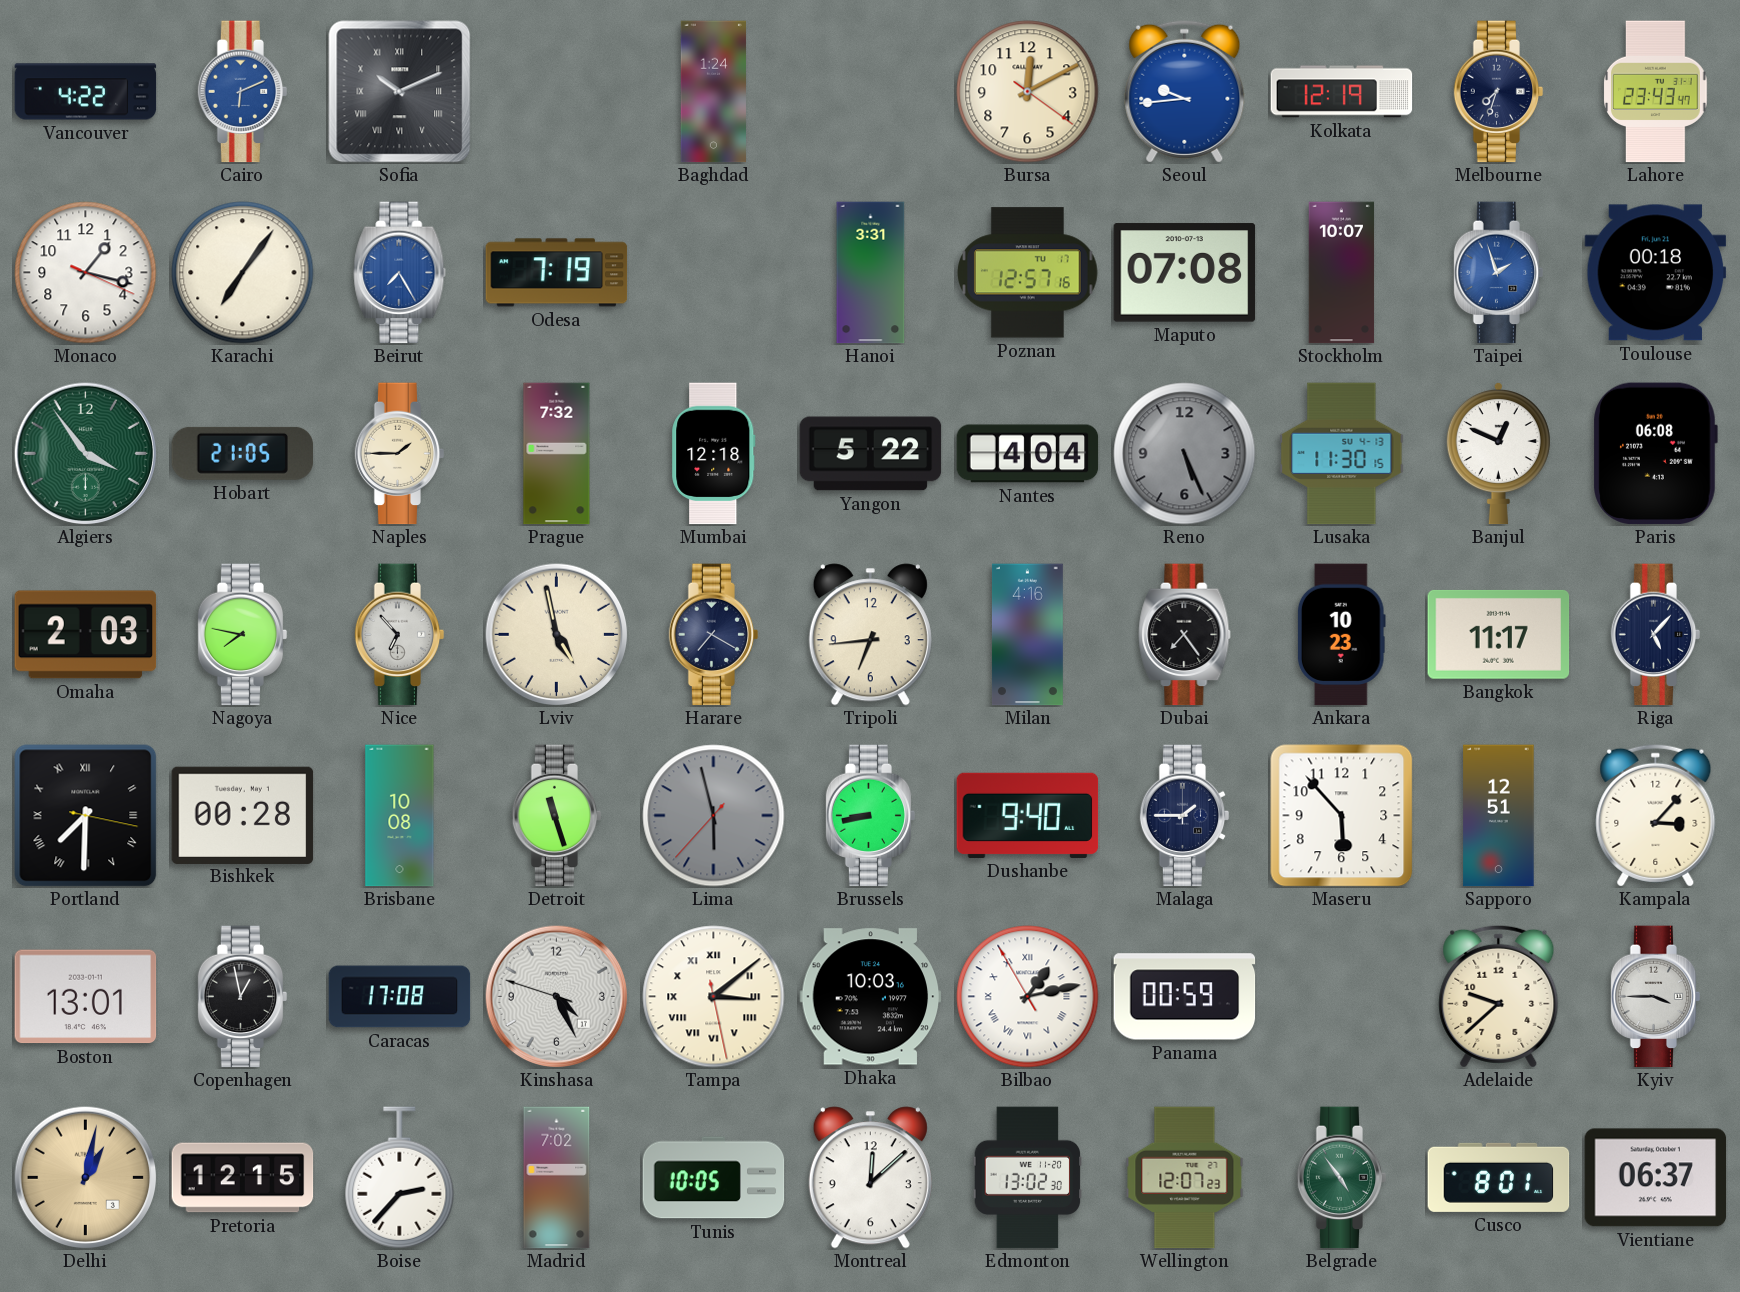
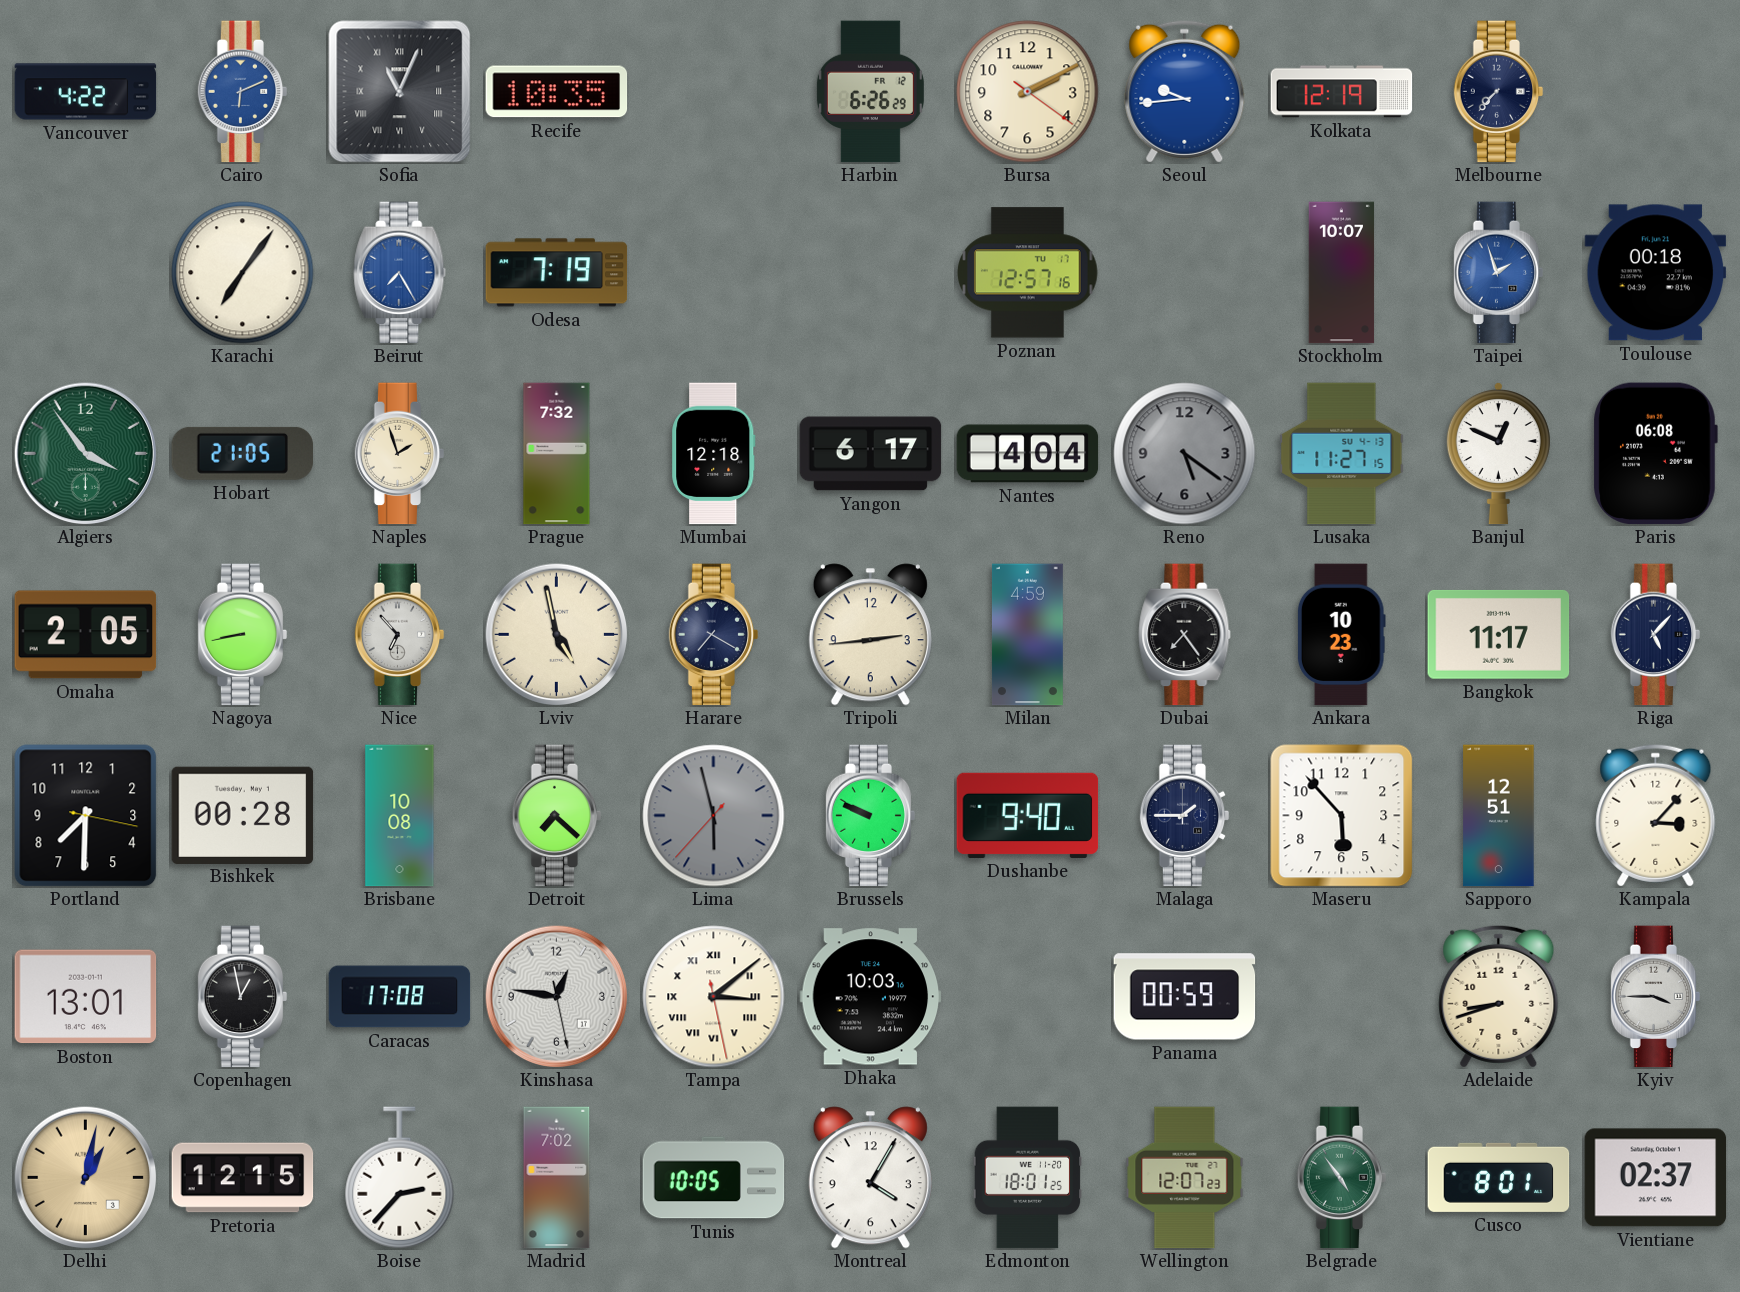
Sofia: 10:11 -> 11:04
Recife: none -> 10:35
Baghdad: 1:24 -> none
Harbin: none -> 6:26
Bursa: 12:10 -> 2:10
Melbourne: 7:33 -> 7:37
Lahore: 23:43 -> none
Monaco: 1:17 -> none
Hanoi: 3:31 -> none
Maputo: 07:08 -> none
Naples: 1:45 -> 1:57
Yangon: 5:22 -> 6:17
Reno: 5:26 -> 5:21
Lusaka: 11:30 -> 11:27
Omaha: 2:03 -> 2:05
Nagoya: 7:47 -> 8:43
Tripoli: 6:44 -> 2:44
Milan: 4:16 -> 4:59
Portland numerals: Roman -> Arabic
Detroit: 11:27 -> 7:22
Brussels: 8:43 -> 9:49
Kinshasa: 4:25 -> 12:46
Bilbao: 1:12 -> none
Adelaide: 9:38 -> 8:42
Montreal: 12:08 -> 4:05
Edmonton: 13:02 -> 18:01
Vientiane: 06:37 -> 02:37
